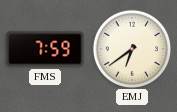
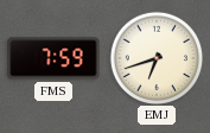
EMJ: 6:39 -> 6:42
